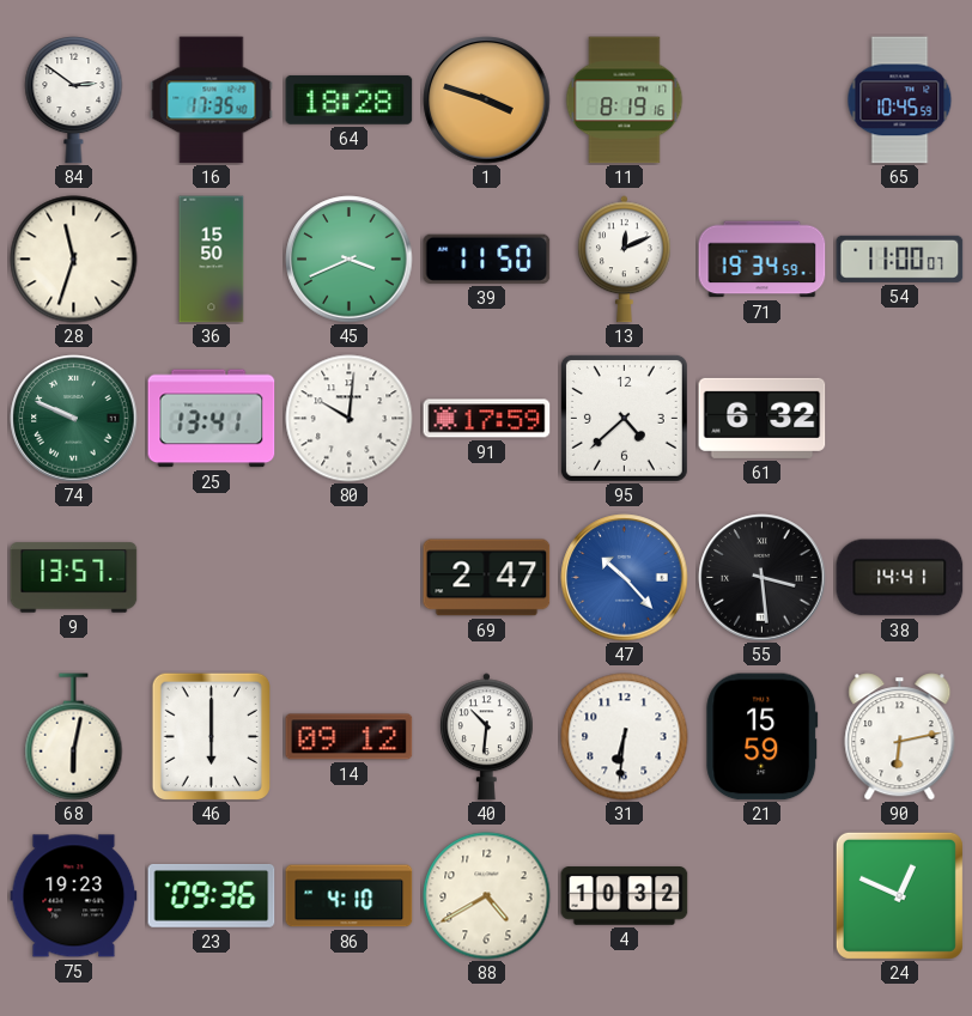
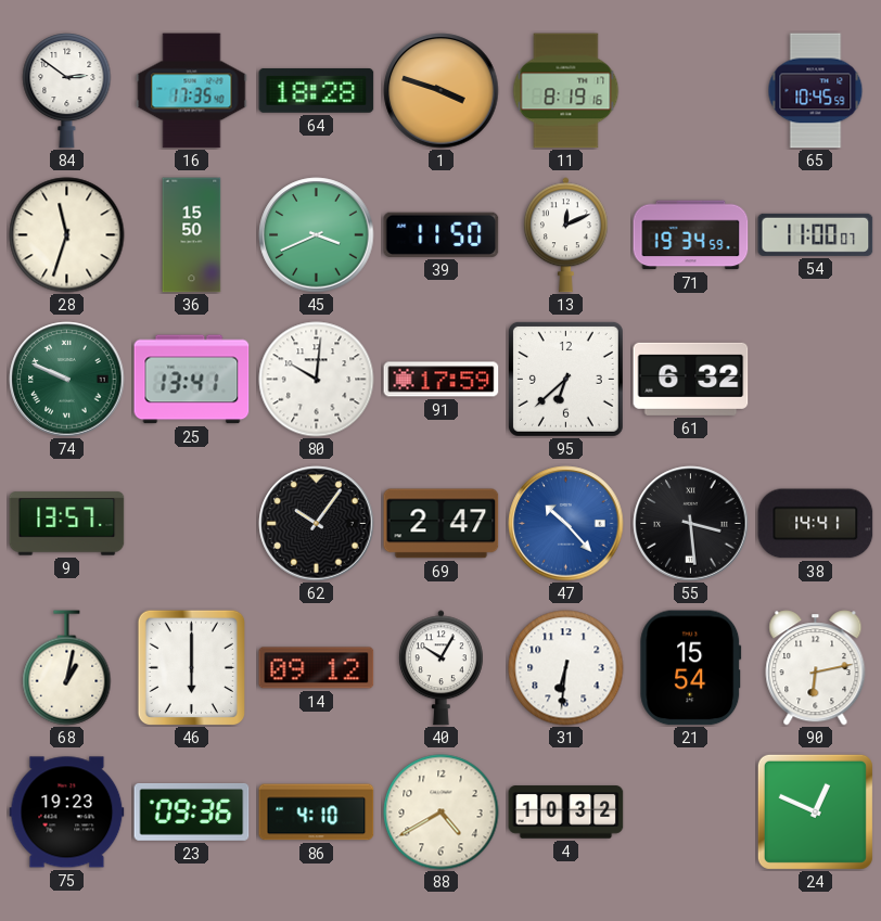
95: 4:38 -> 6:38
62: none -> 10:06
68: 6:02 -> 1:02
40: 10:31 -> 10:05
21: 15:59 -> 15:54
